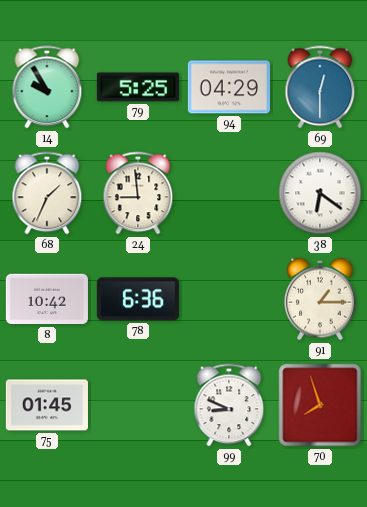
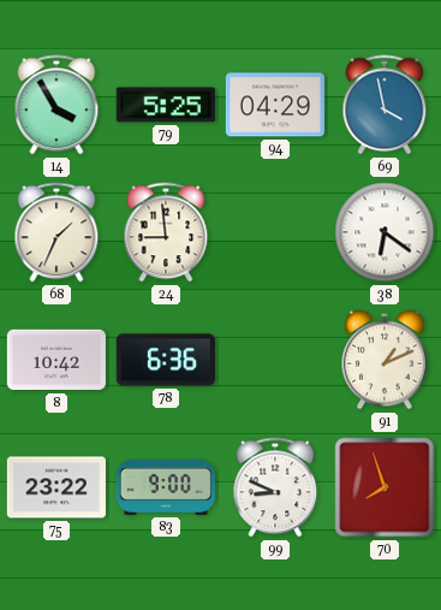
14: 9:55 -> 3:55
69: 12:30 -> 3:58
91: 1:15 -> 1:11
75: 01:45 -> 23:22
83: none -> 9:00
